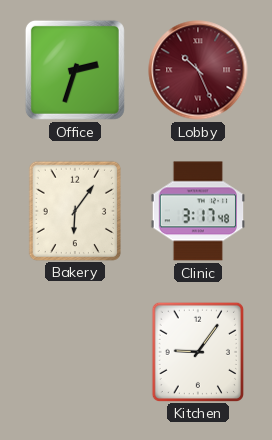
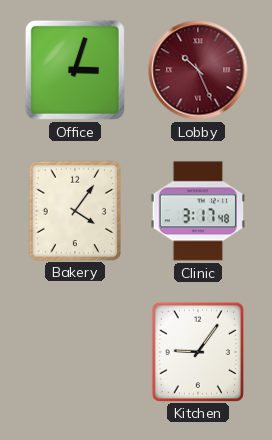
Office: 2:33 -> 3:03
Bakery: 6:06 -> 4:06
